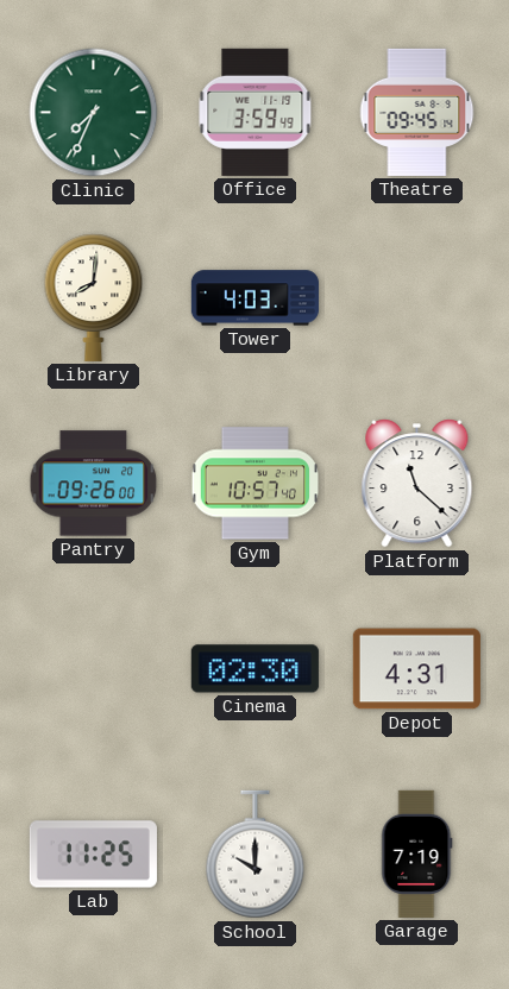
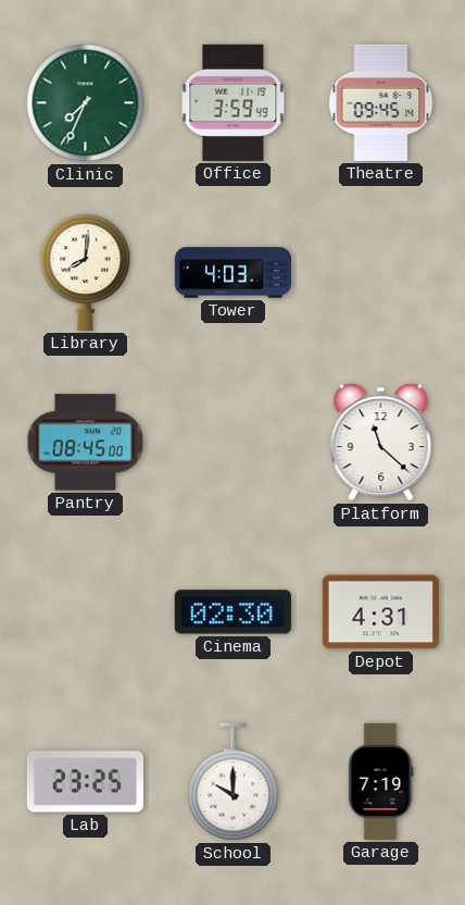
Pantry: 09:26 -> 08:45
Gym: 10:57 -> none
Lab: 11:25 -> 23:25
